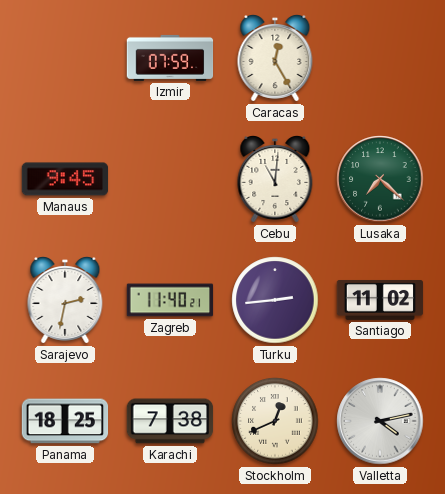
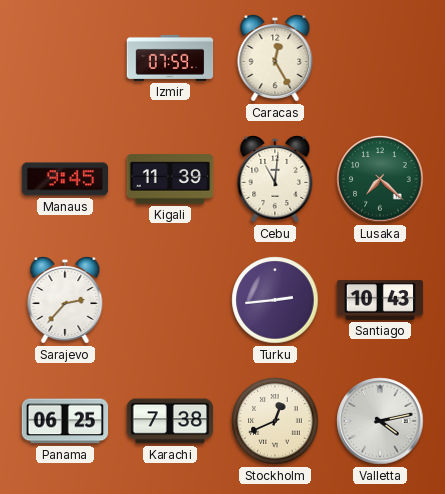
Kigali: none -> 11:39
Sarajevo: 2:32 -> 2:37
Zagreb: 11:40 -> none
Santiago: 11:02 -> 10:43
Panama: 18:25 -> 06:25
